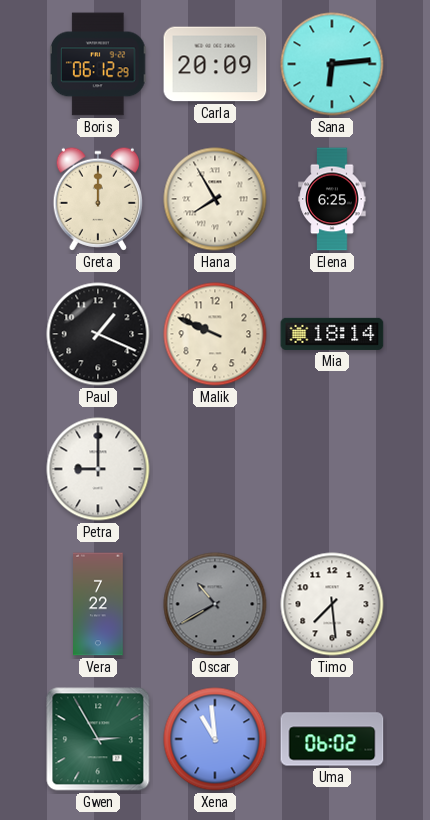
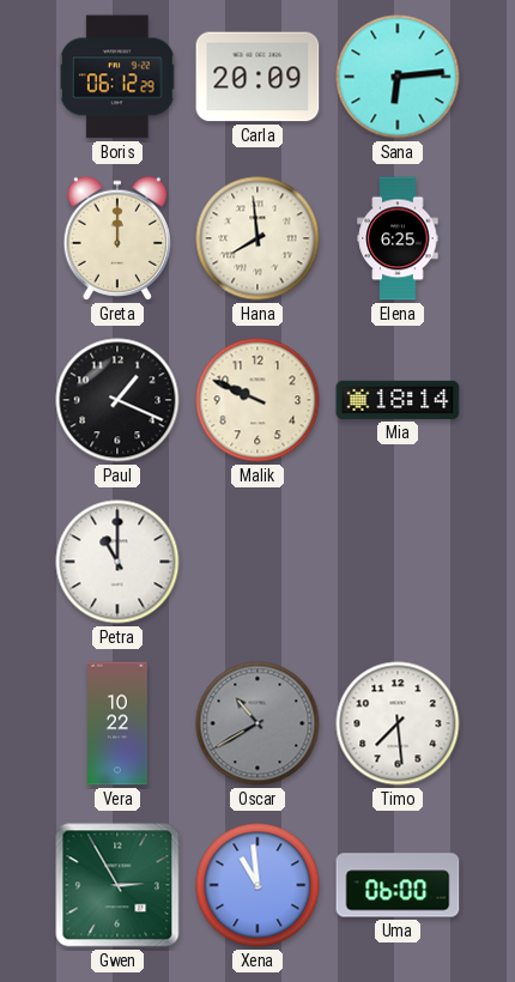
Hana: 7:55 -> 7:59
Petra: 9:00 -> 11:00
Vera: 7:22 -> 10:22
Uma: 06:02 -> 06:00
